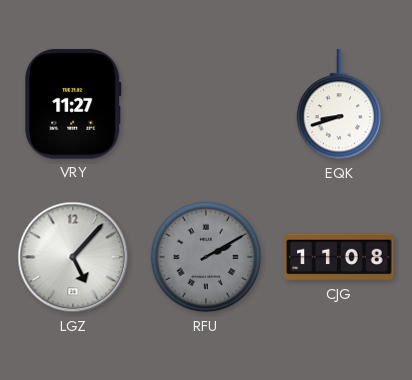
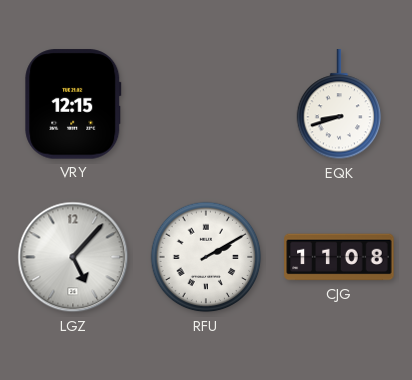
VRY: 11:27 -> 12:15
RFU dial: grey -> white
